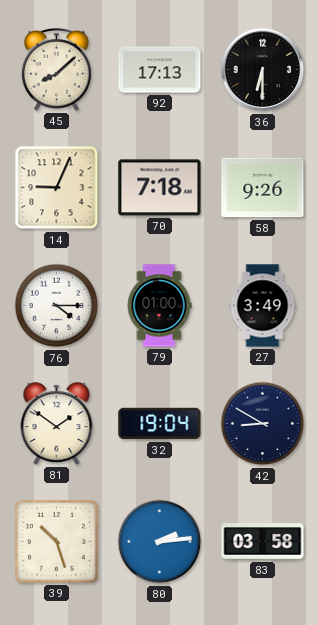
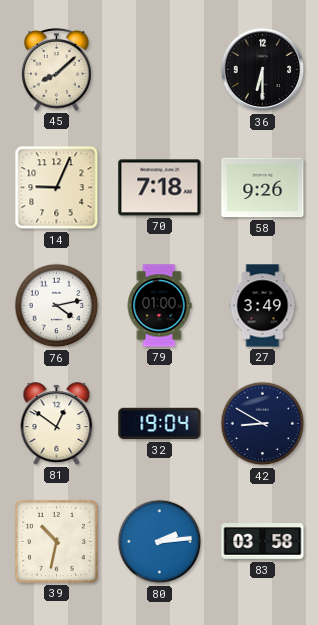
92: 17:13 -> none
76: 4:15 -> 4:13
81: 1:51 -> 12:51
39: 10:27 -> 10:32
